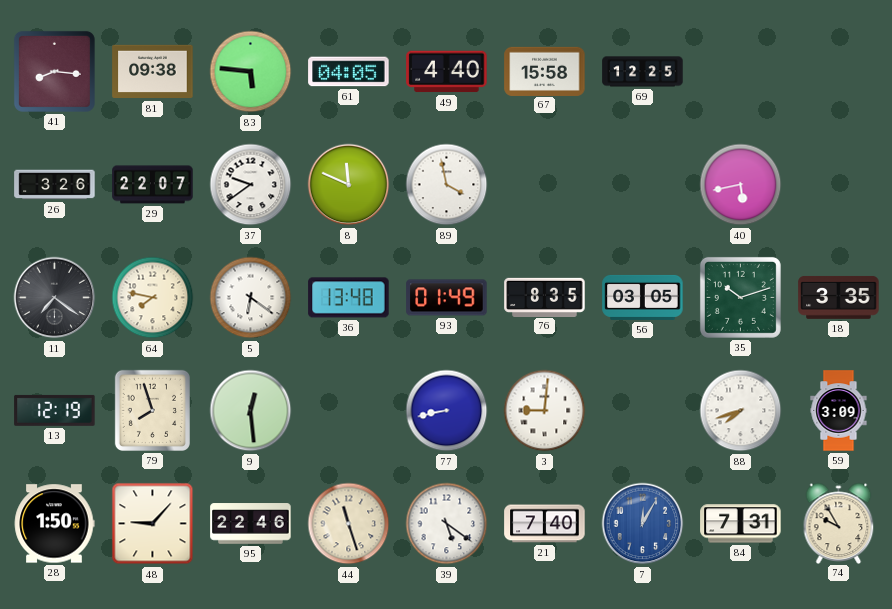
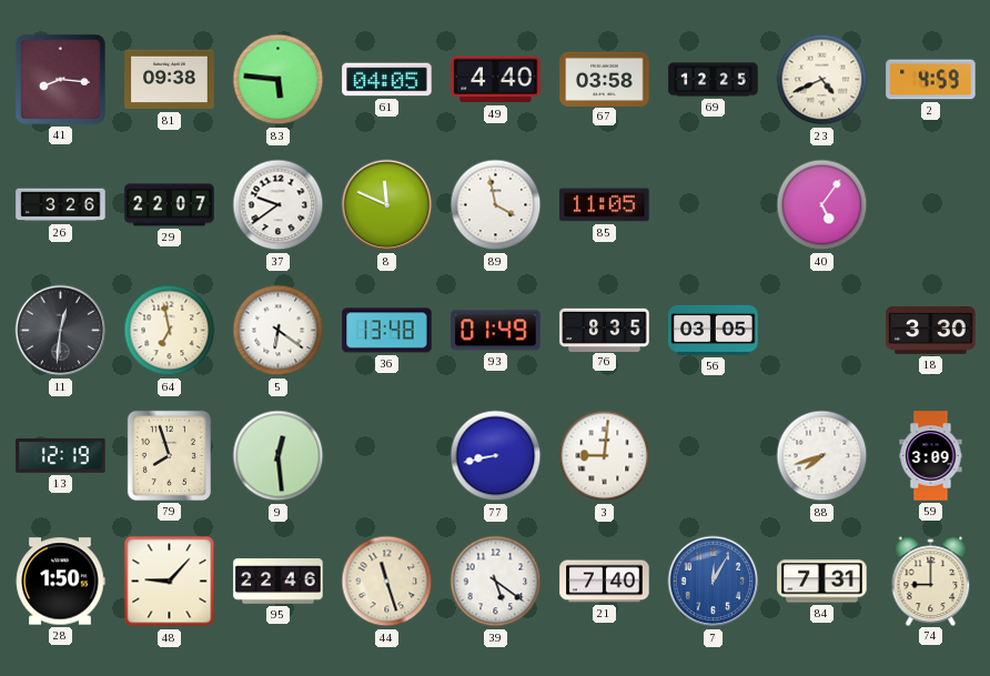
67: 15:58 -> 03:58
23: none -> 4:41
2: none -> 4:59
85: none -> 11:05
40: 5:43 -> 5:06
11: 7:21 -> 12:31
64: 7:47 -> 6:58
35: 10:12 -> none
18: 3:35 -> 3:30
74: 9:55 -> 9:00
